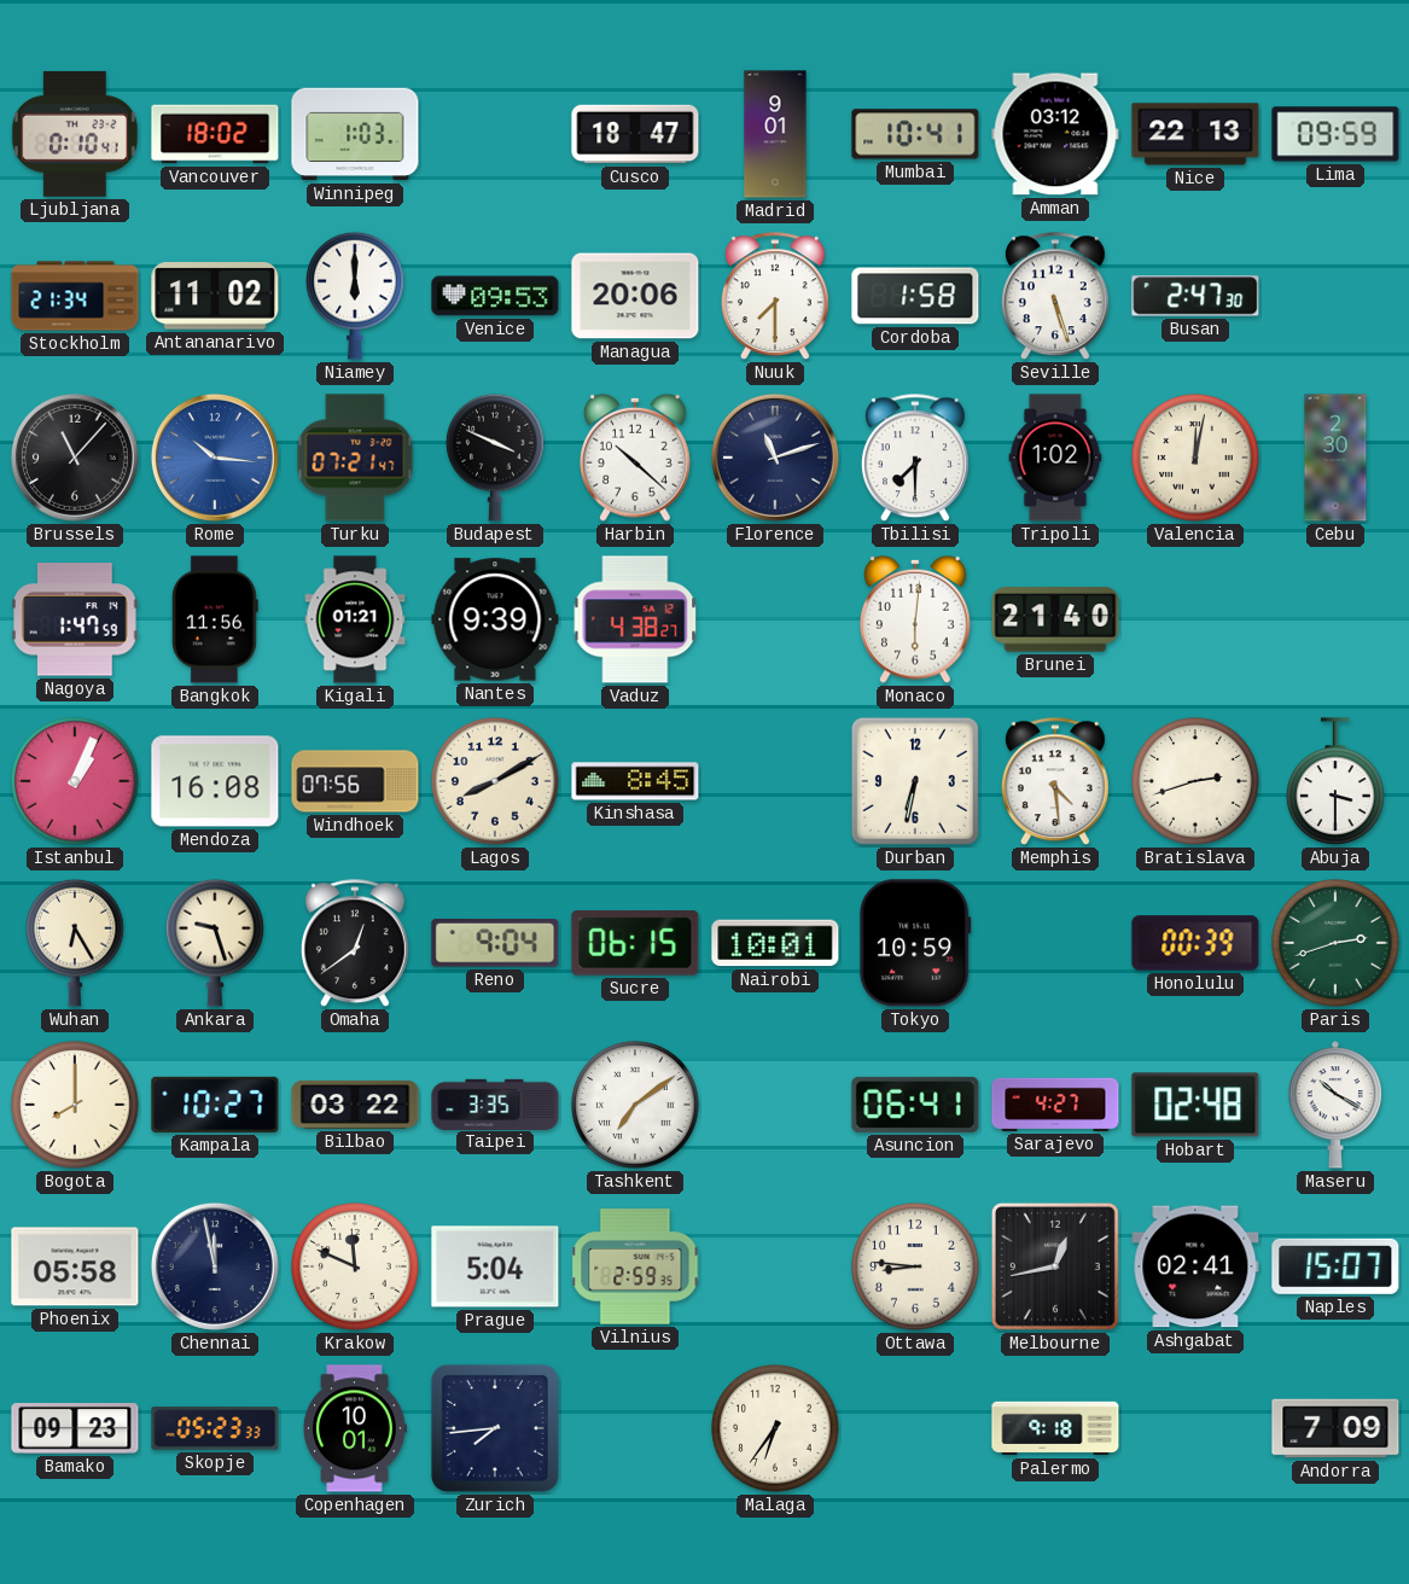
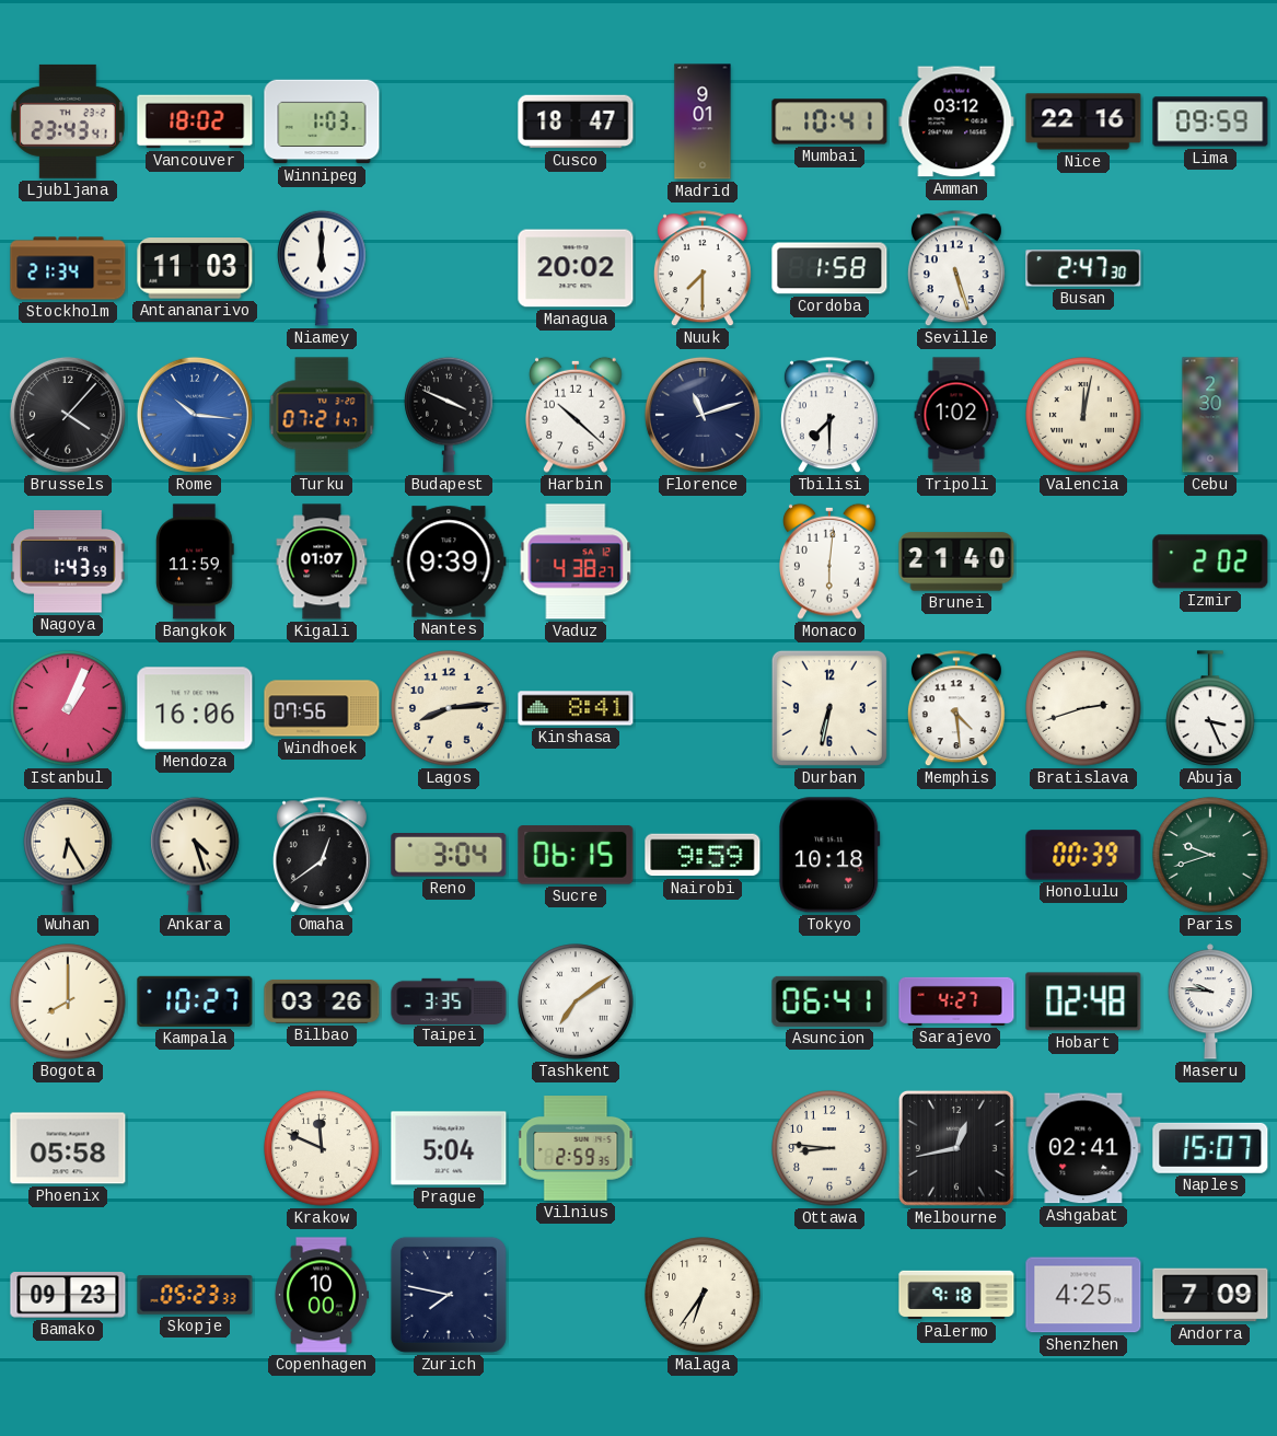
Ljubljana: 0:10 -> 23:43
Nice: 22:13 -> 22:16
Antananarivo: 11:02 -> 11:03
Venice: 09:53 -> none
Managua: 20:06 -> 20:02
Brussels: 11:07 -> 4:07
Nagoya: 1:47 -> 1:43
Bangkok: 11:56 -> 11:59
Kigali: 01:21 -> 01:07
Izmir: none -> 2:02
Mendoza: 16:08 -> 16:06
Lagos: 8:10 -> 8:14
Kinshasa: 8:45 -> 8:41
Abuja: 3:30 -> 3:26
Ankara: 9:27 -> 4:27
Reno: 9:04 -> 3:04
Nairobi: 10:01 -> 9:59
Tokyo: 10:59 -> 10:18
Paris: 2:42 -> 9:42
Bilbao: 03:22 -> 03:26
Maseru: 10:20 -> 9:46
Chennai: 11:58 -> none
Copenhagen: 10:01 -> 10:00
Zurich: 7:44 -> 7:47
Shenzhen: none -> 4:25
